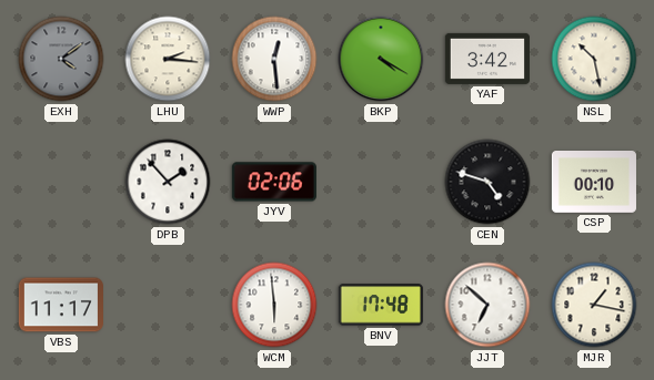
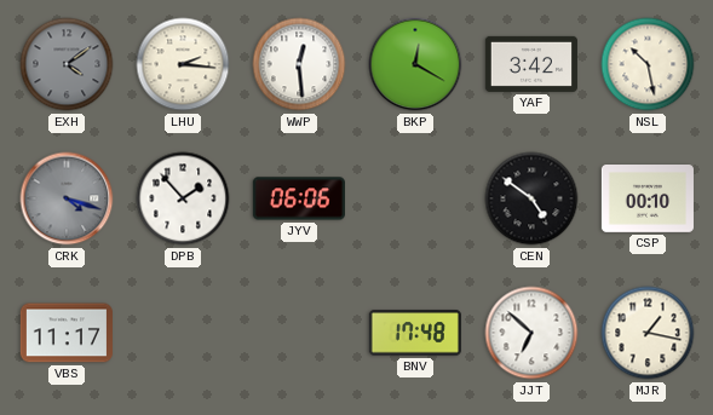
BKP: 4:20 -> 12:20
CRK: none -> 4:18
JYV: 02:06 -> 06:06
CEN: 4:48 -> 4:51
WCM: 5:59 -> none
